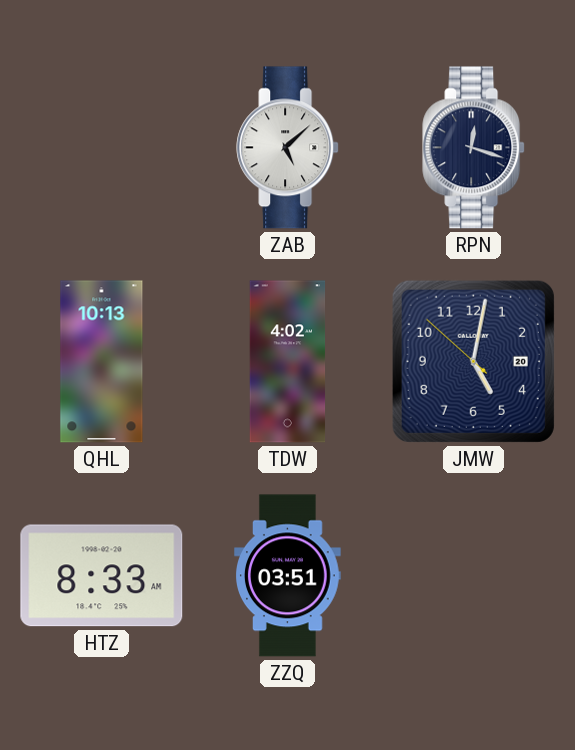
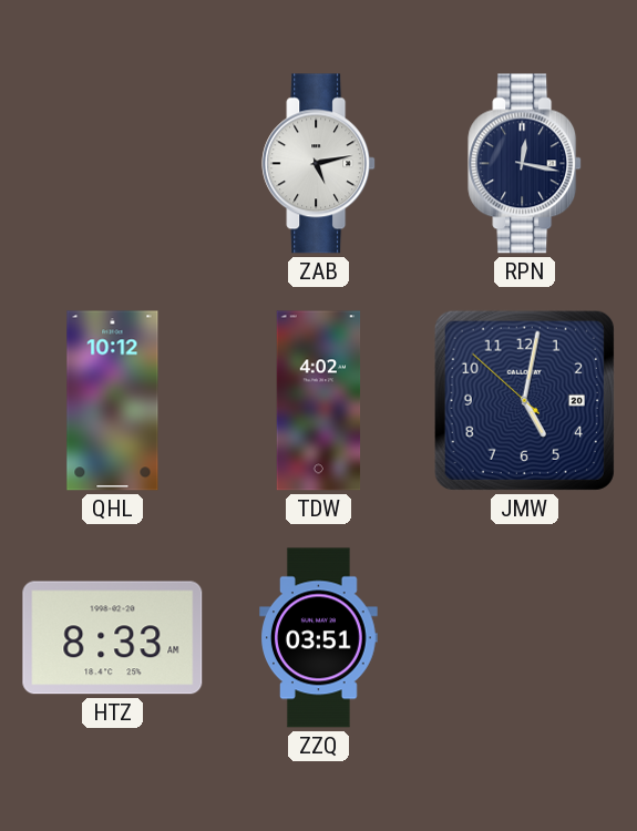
ZAB: 5:08 -> 5:13
RPN: 12:18 -> 12:17
QHL: 10:13 -> 10:12
